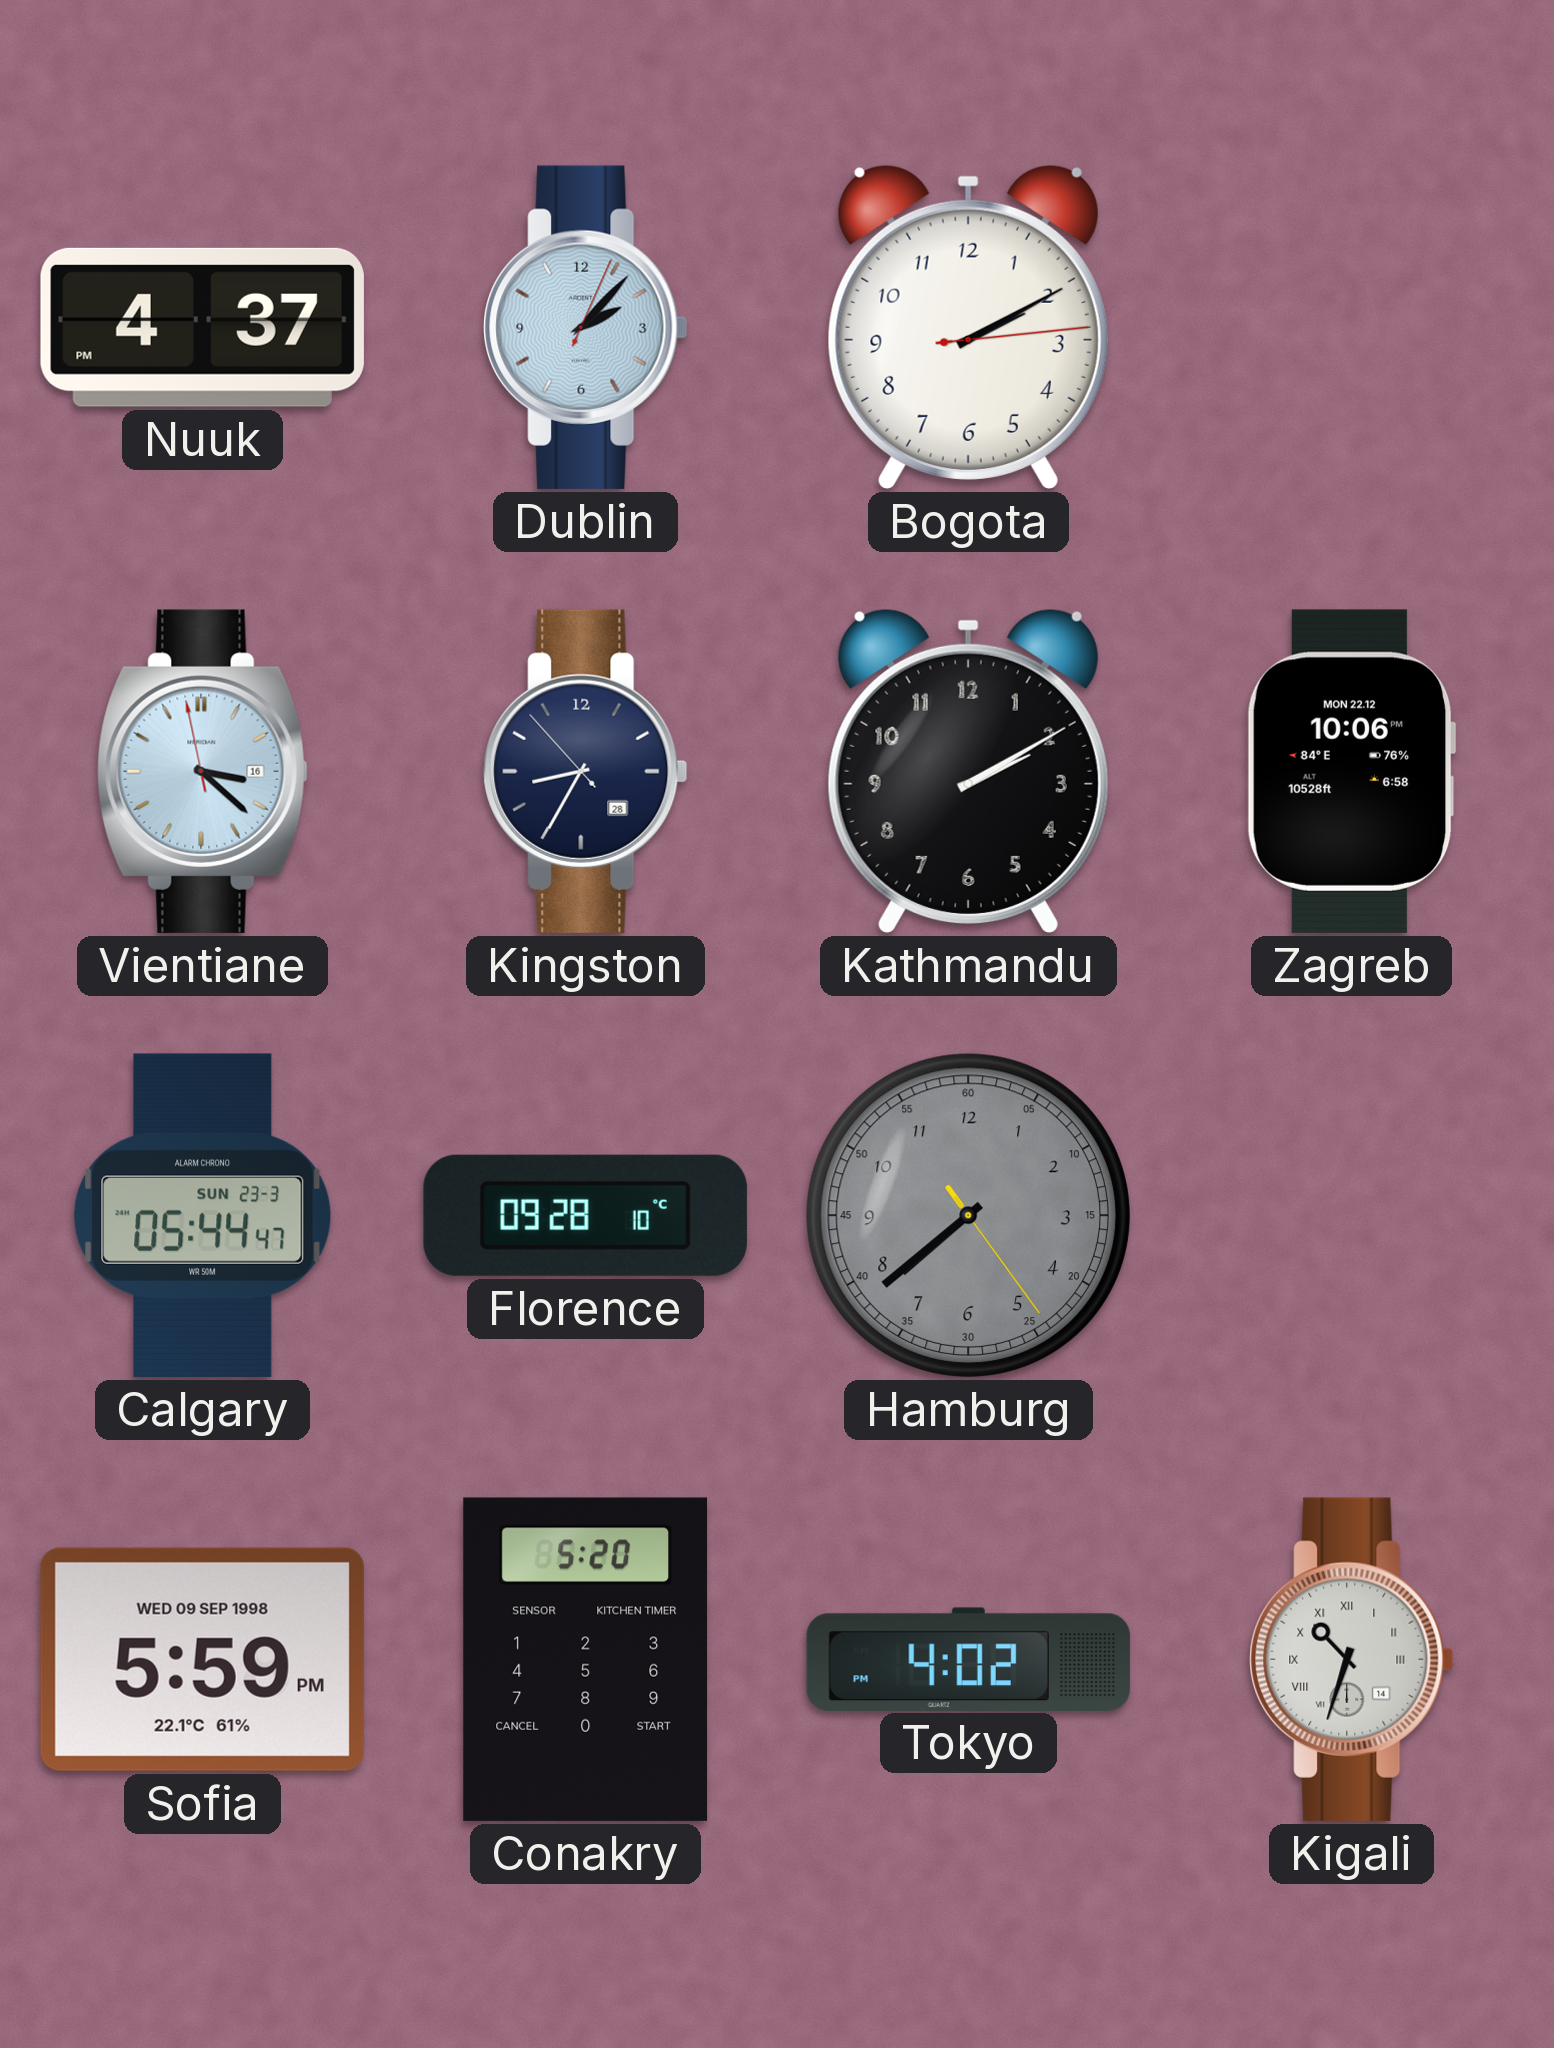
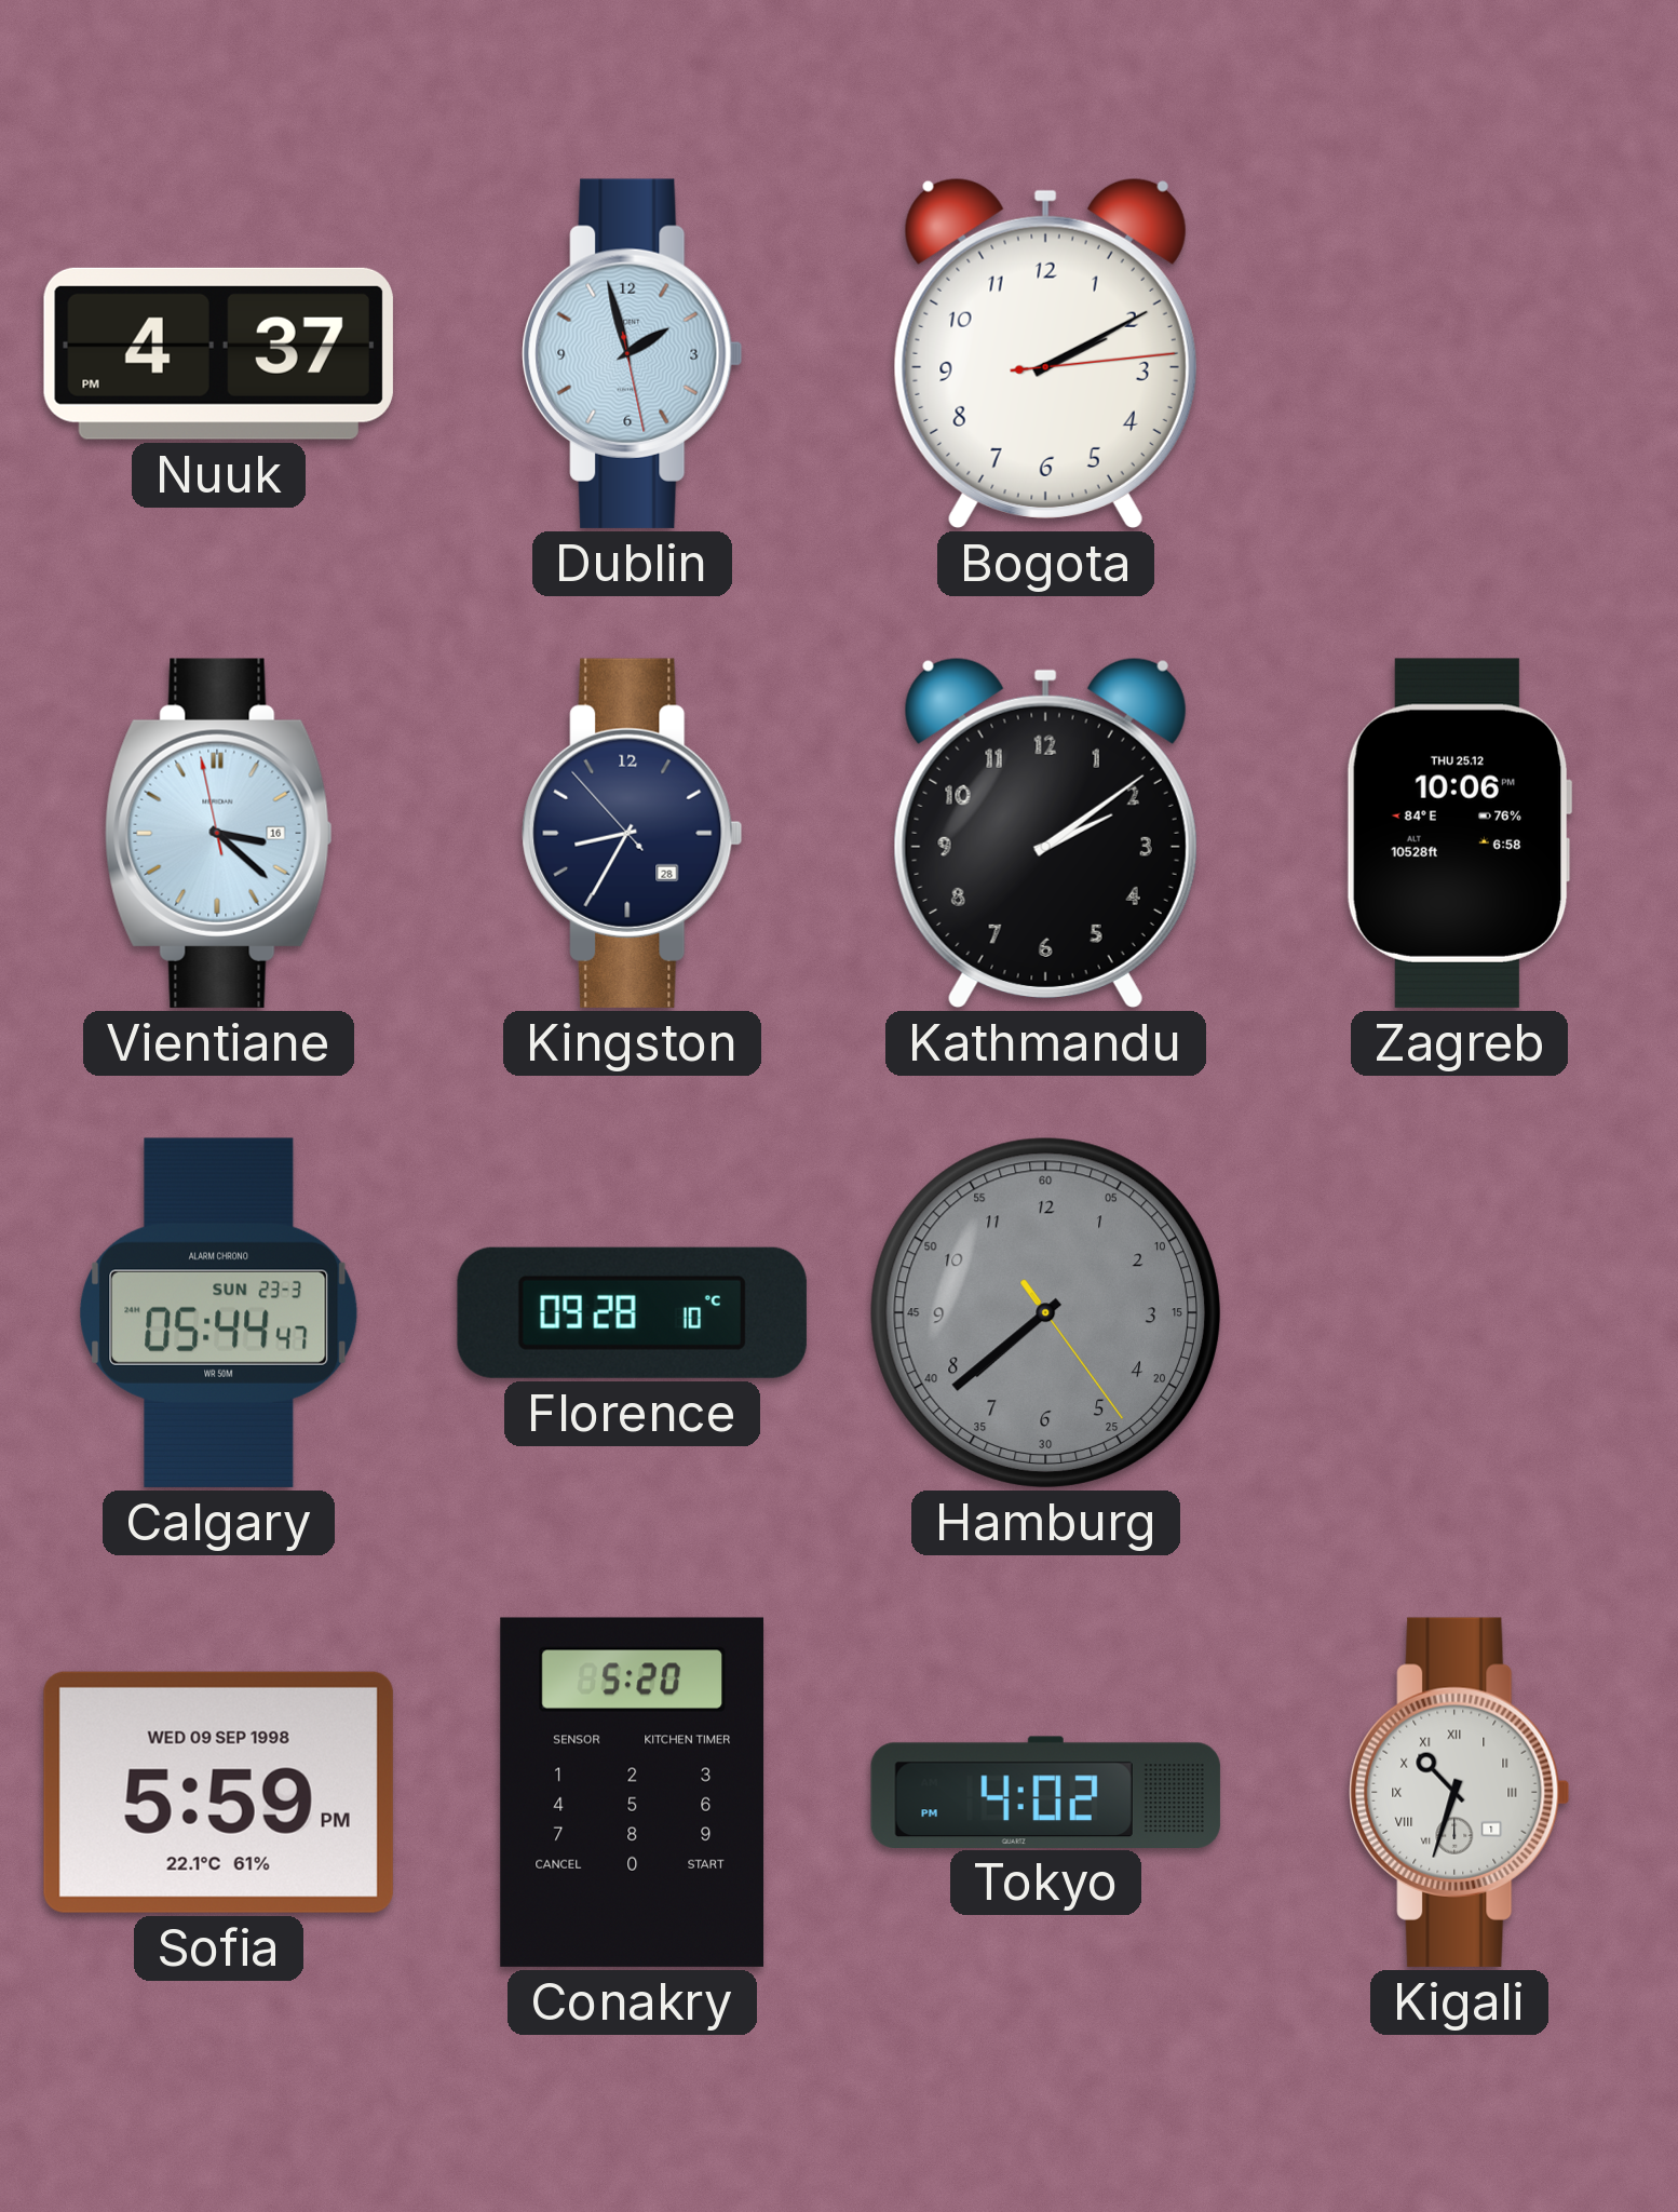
Dublin: 2:07 -> 1:57
Kathmandu: 2:10 -> 2:09
Zagreb date: MON 22.12 -> THU 25.12
Kigali date: 14 -> 1
